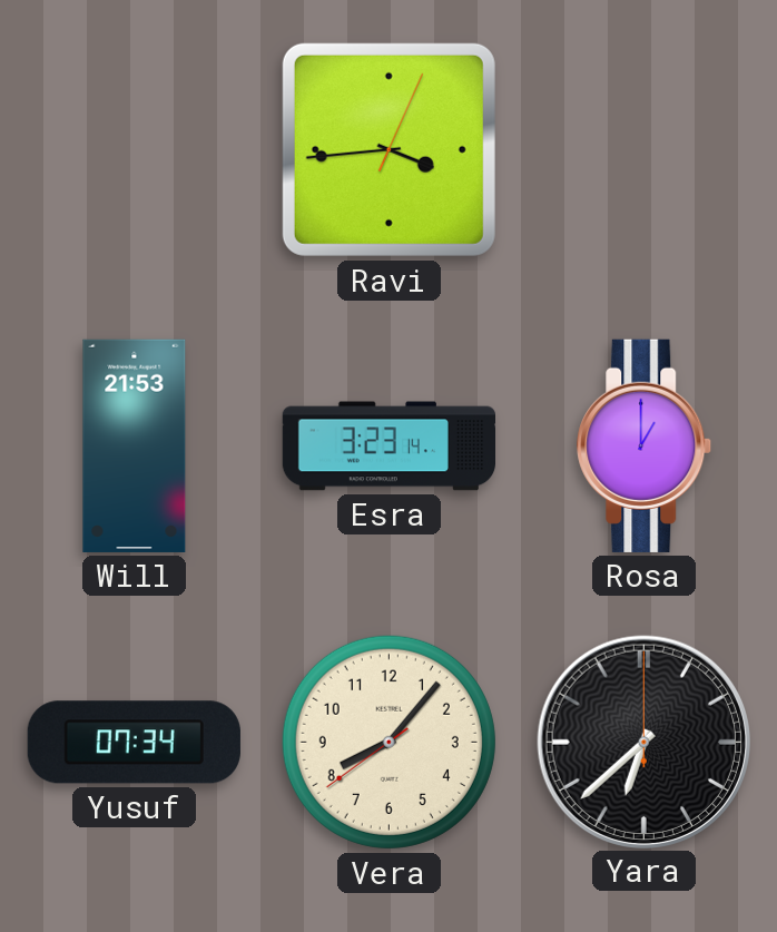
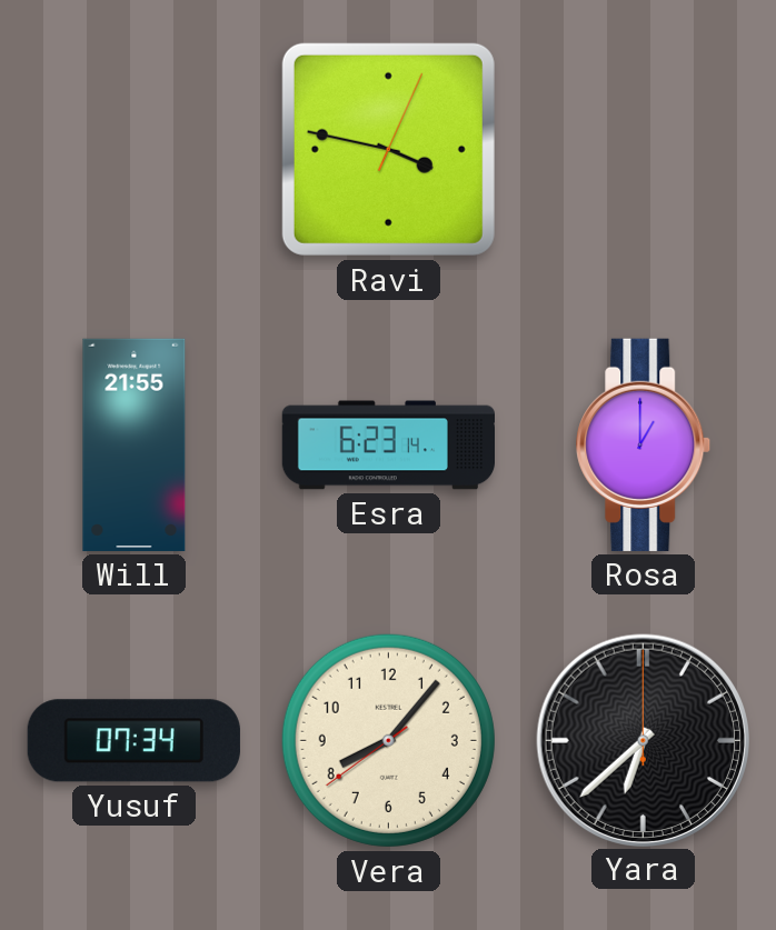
Ravi: 3:44 -> 3:47
Will: 21:53 -> 21:55
Esra: 3:23 -> 6:23
